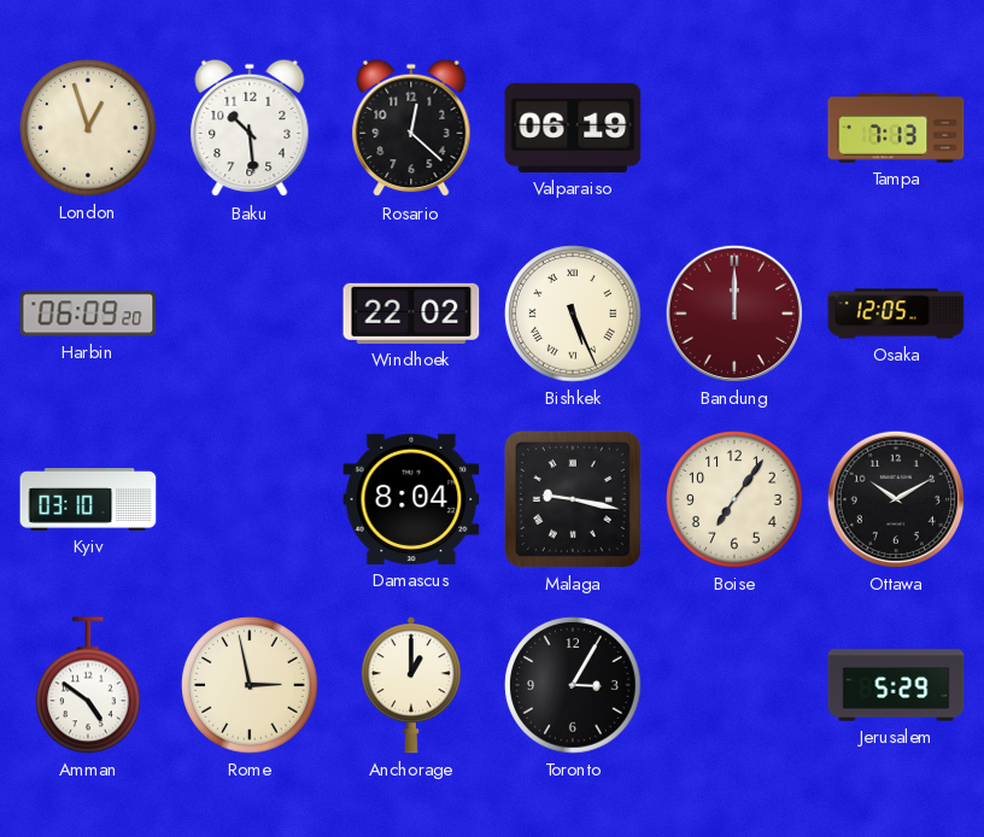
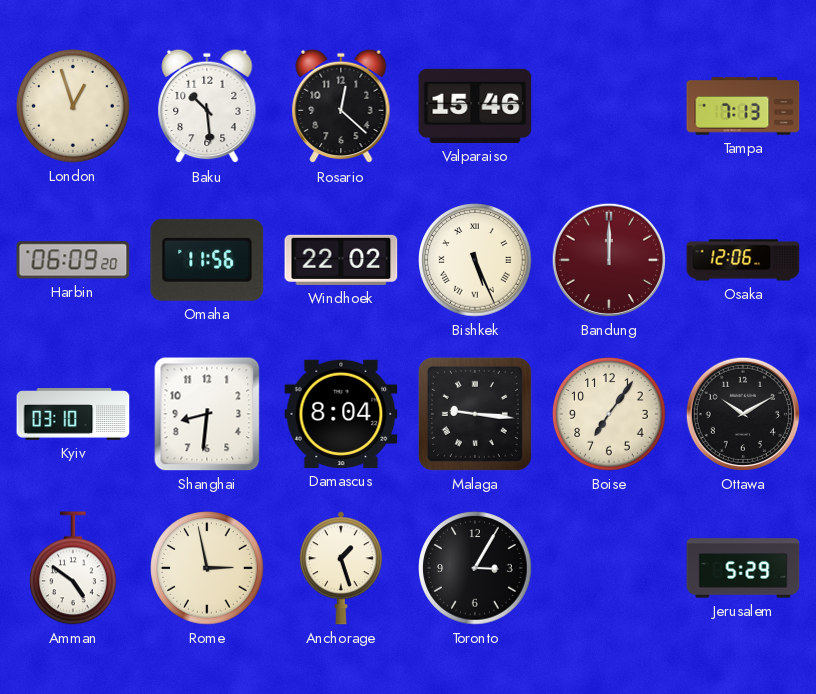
Valparaiso: 06:19 -> 15:46
Omaha: none -> 11:56
Osaka: 12:05 -> 12:06
Shanghai: none -> 8:31
Malaga: 9:17 -> 9:16
Anchorage: 1:00 -> 1:27
